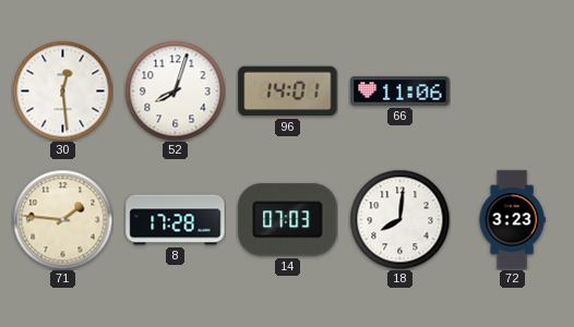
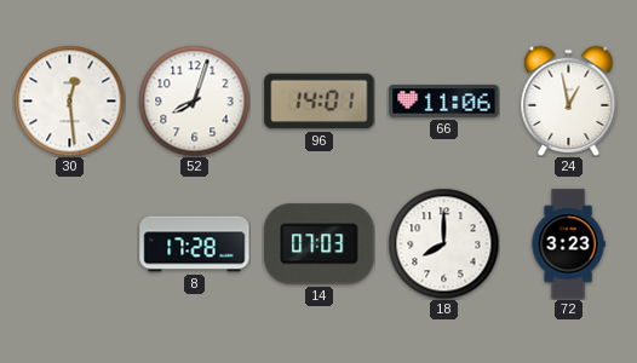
24: none -> 12:58
71: 1:46 -> none
18: 8:01 -> 8:00
